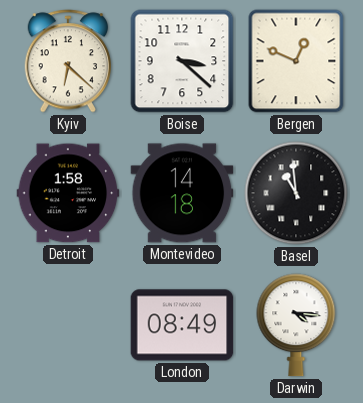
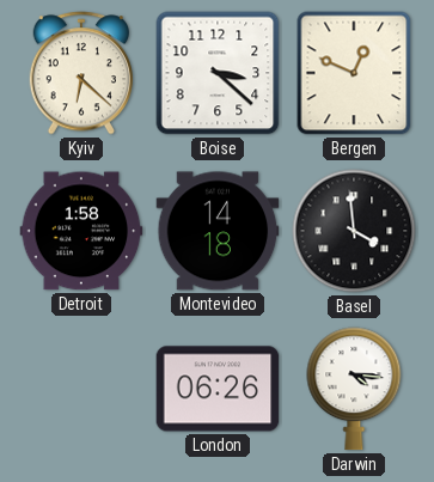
Basel: 10:59 -> 3:59
London: 08:49 -> 06:26
